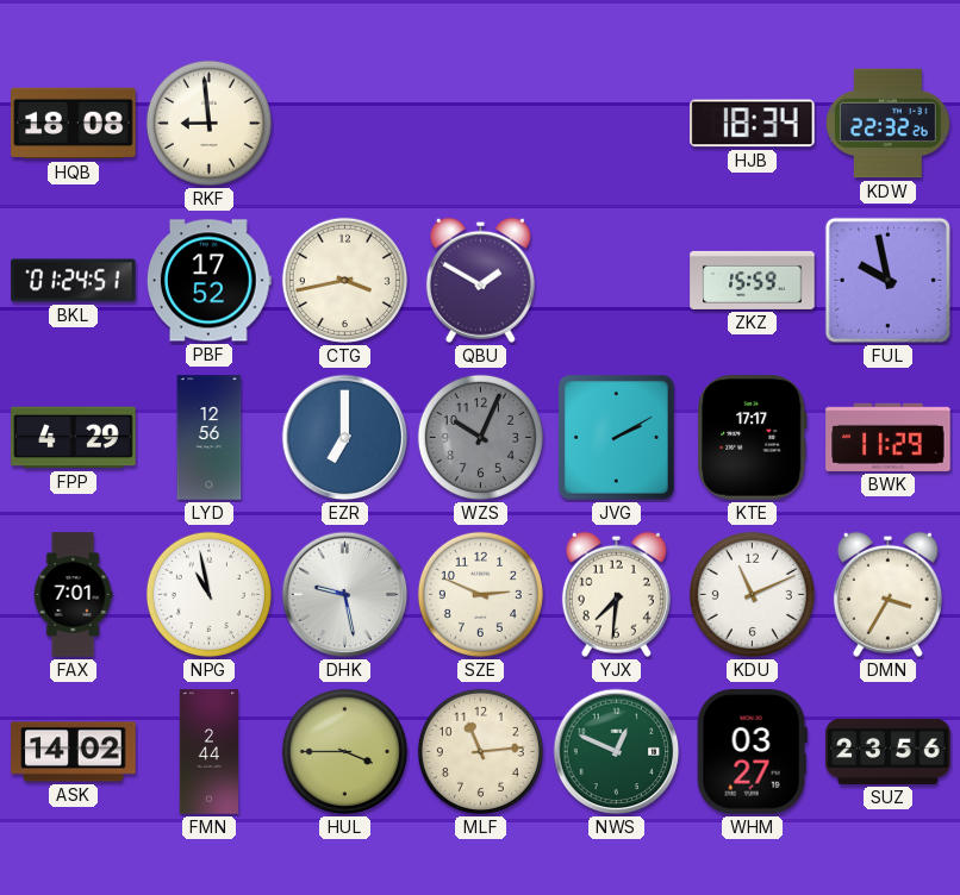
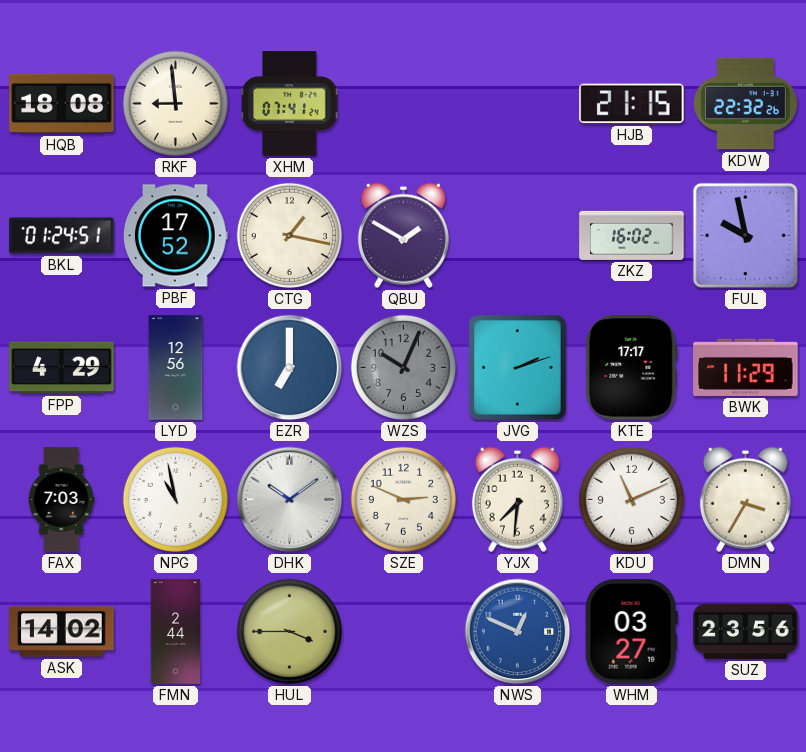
XHM: none -> 07:41
HJB: 18:34 -> 21:15
CTG: 3:43 -> 1:17
ZKZ: 15:59 -> 16:02
JVG: 2:10 -> 2:12
FAX: 7:01 -> 7:03
DHK: 9:28 -> 10:09
MLF: 11:14 -> none
NWS dial: green -> blue
